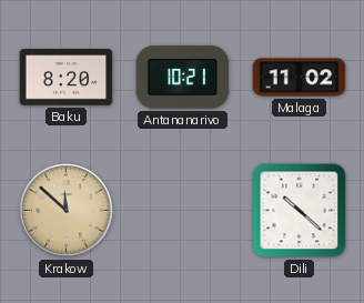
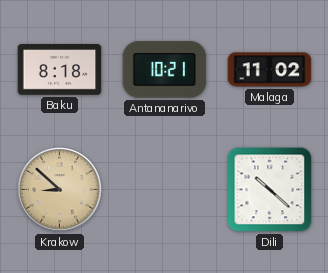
Baku: 8:20 -> 8:18
Krakow: 11:52 -> 8:52
